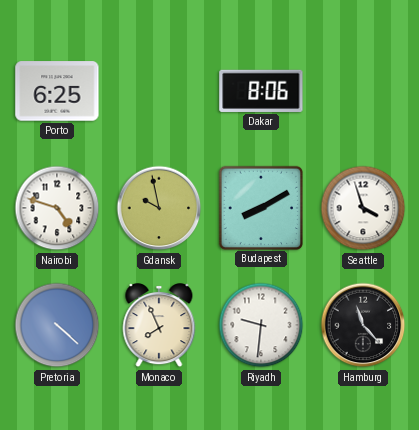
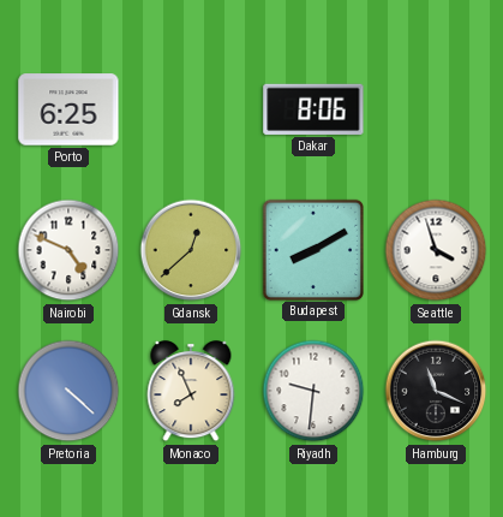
Nairobi: 4:48 -> 4:49
Gdansk: 9:58 -> 12:38
Hamburg: 11:23 -> 11:19
